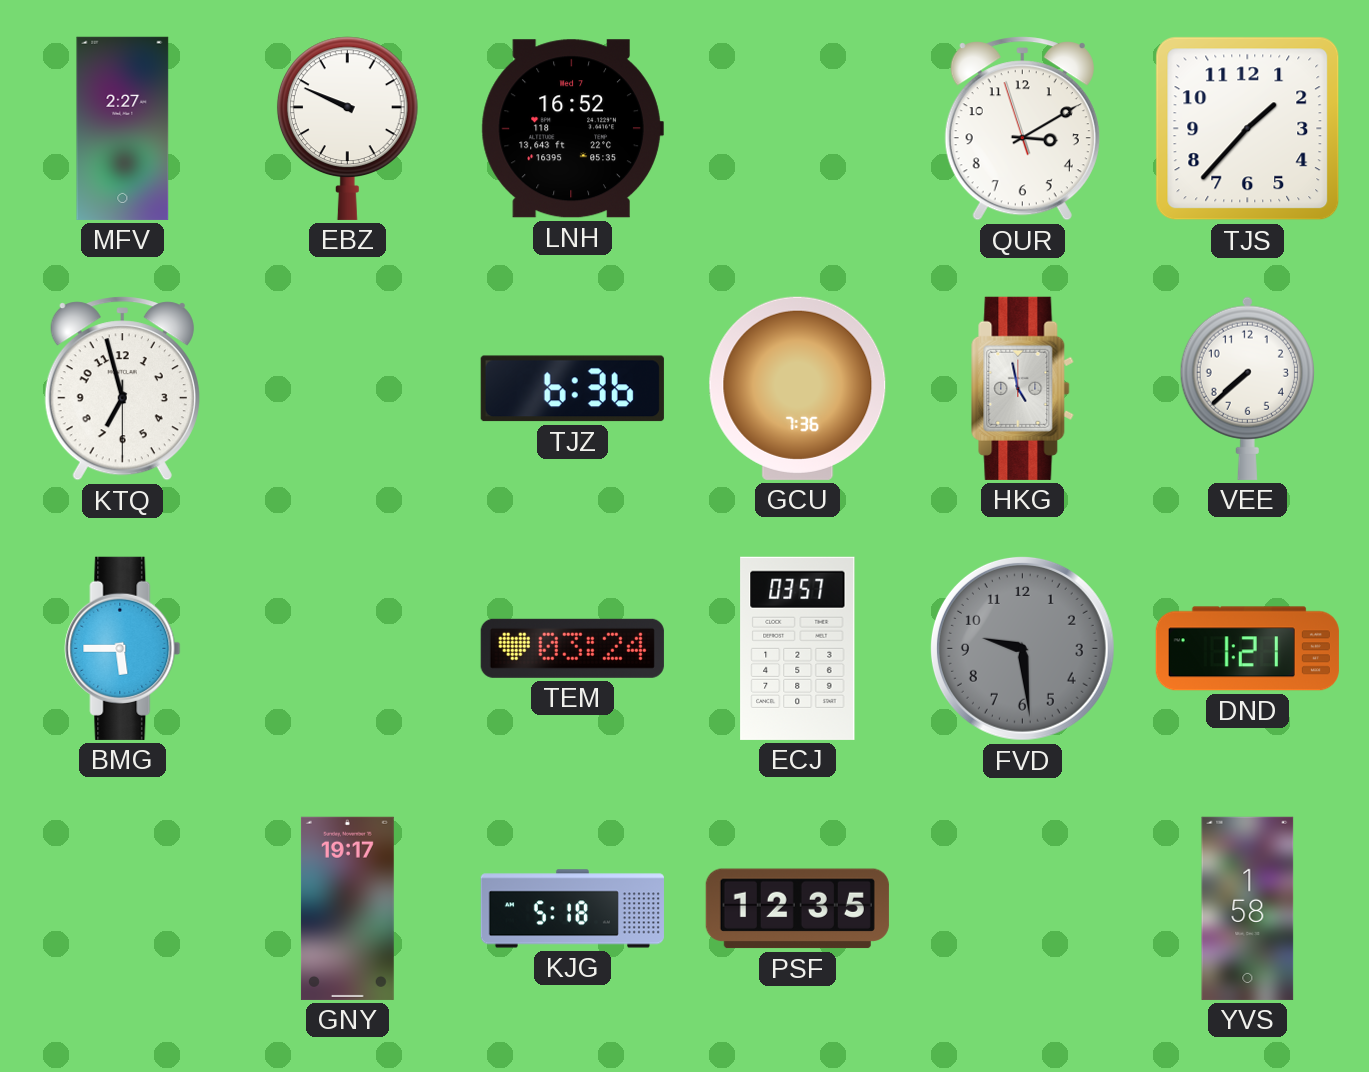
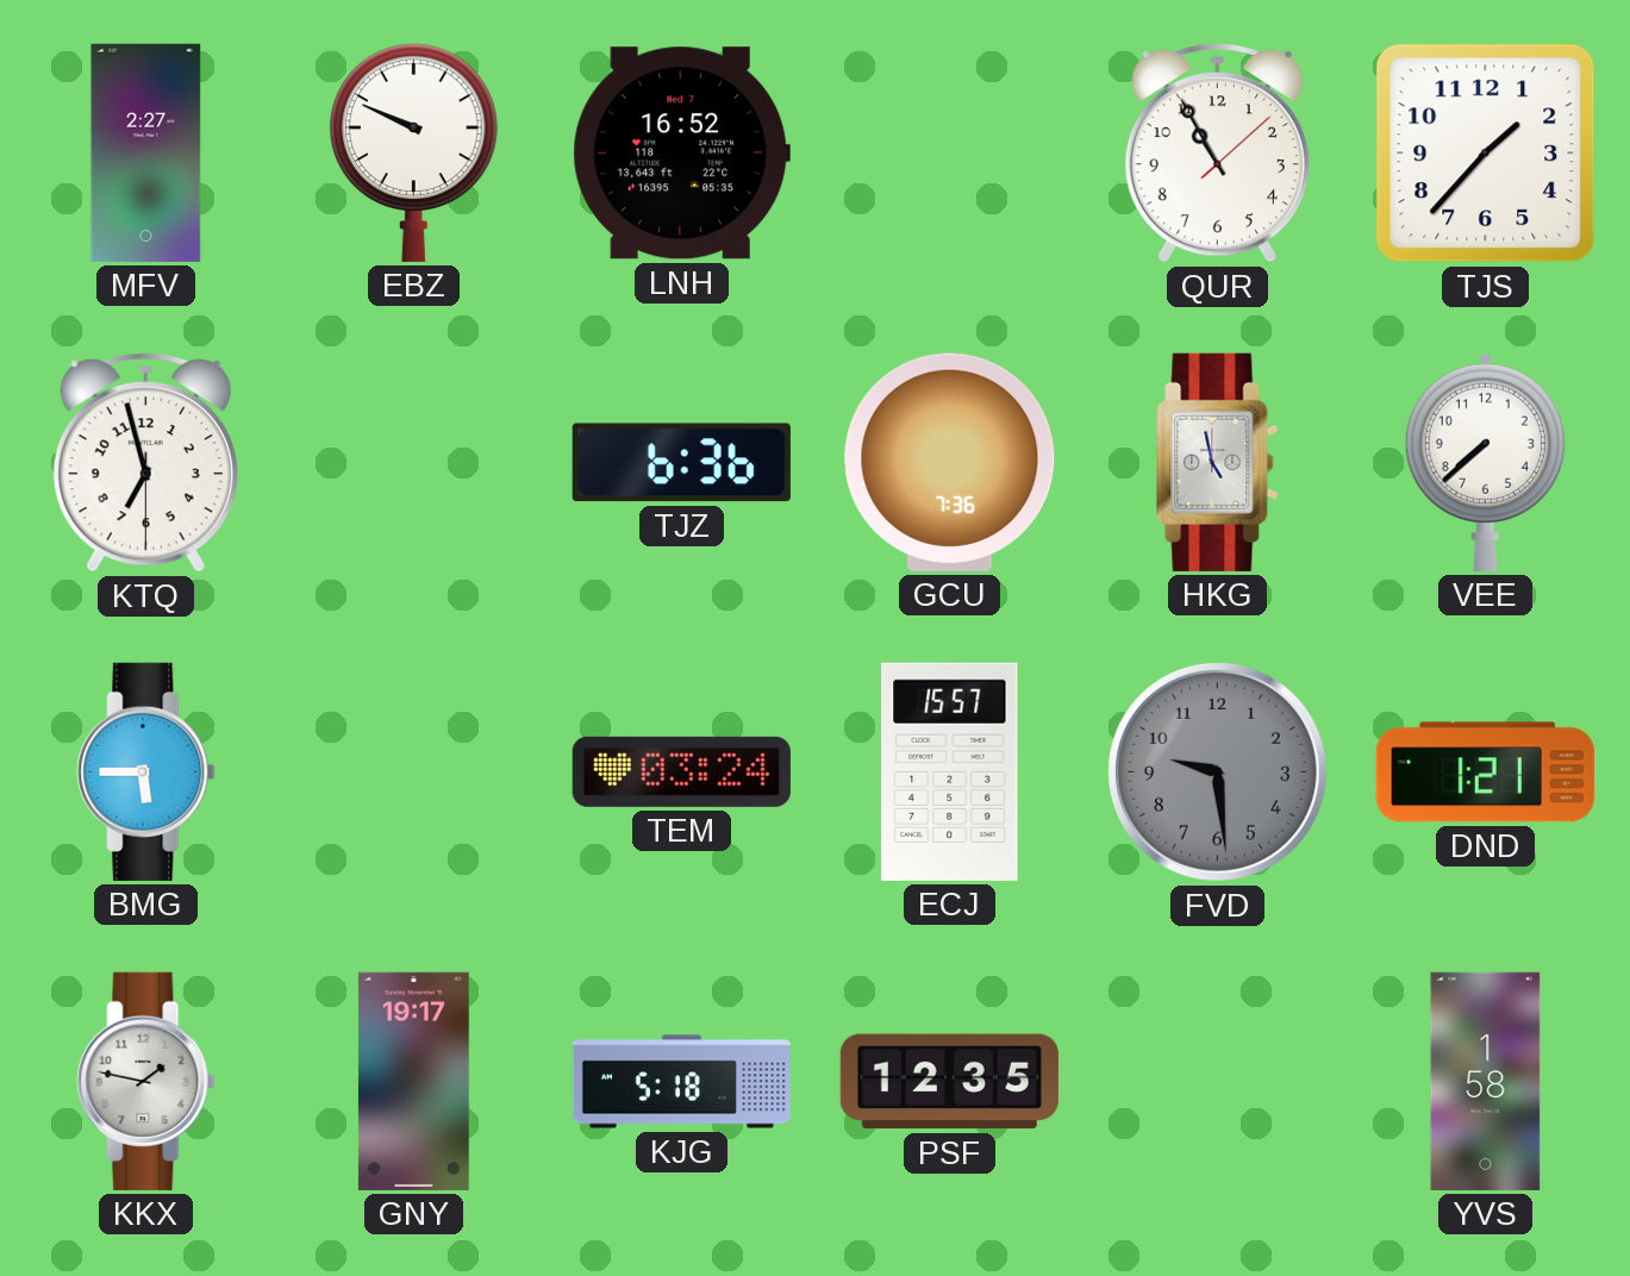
QUR: 3:09 -> 10:55
ECJ: 03:57 -> 15:57
KKX: none -> 1:47
